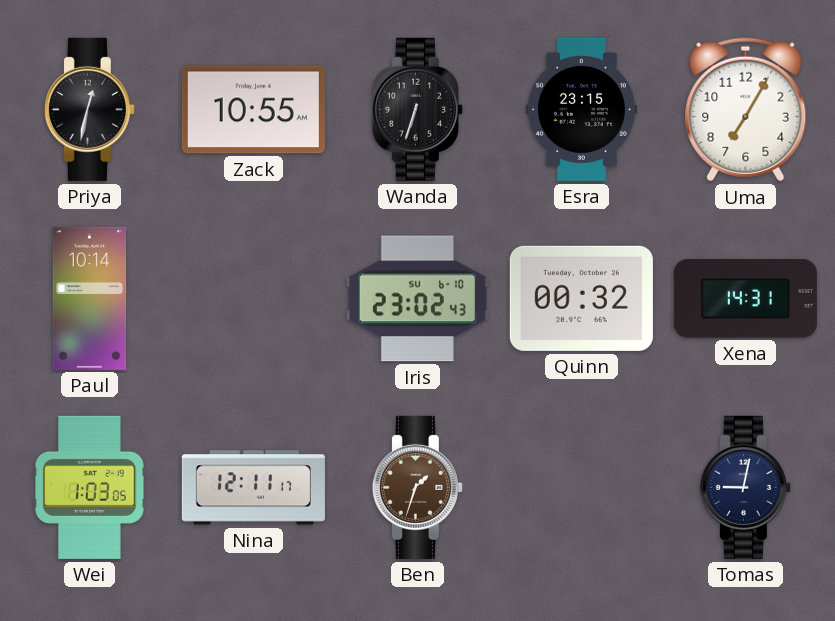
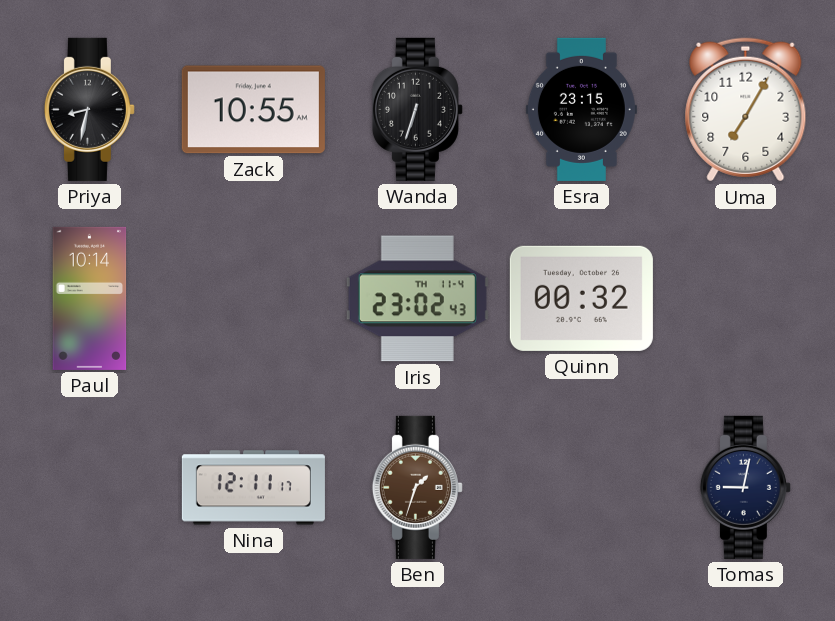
Priya: 12:32 -> 8:32
Iris date: SU 6-10 -> TH 11-4
Xena: 14:31 -> none
Wei: 1:03 -> none
